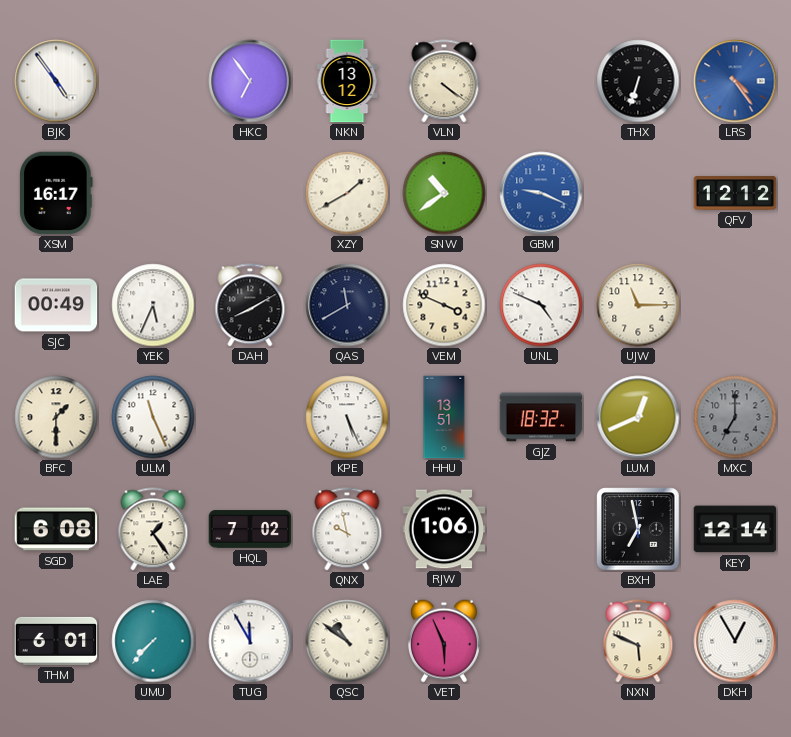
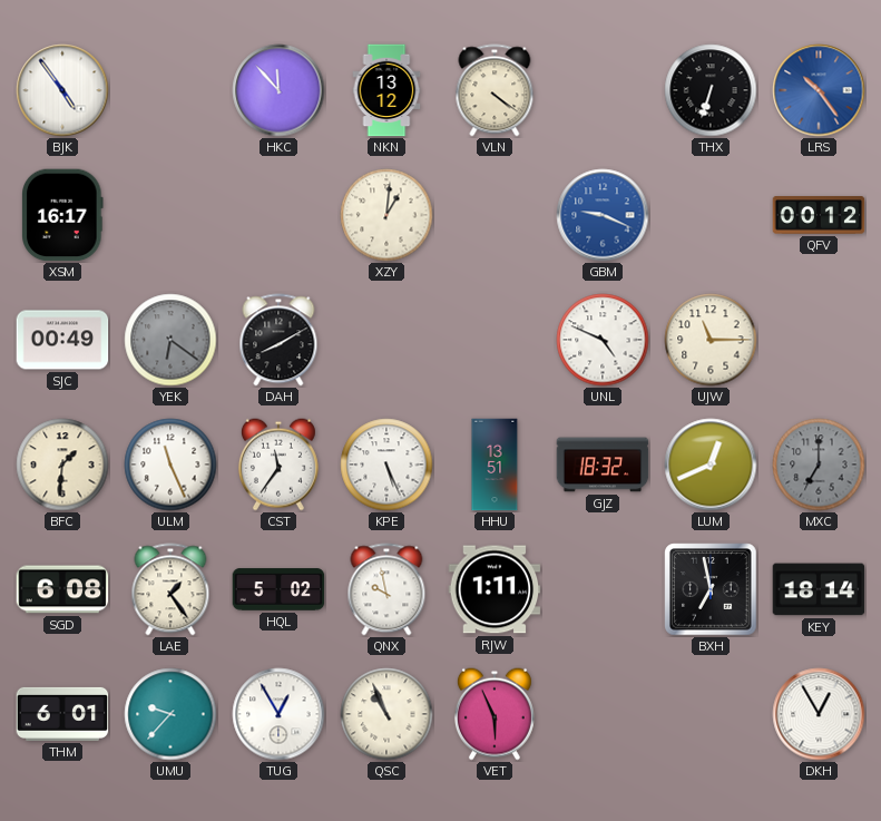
HKC: 6:54 -> 11:53
LRS: 4:24 -> 10:24
XZY: 1:40 -> 1:01
SNW: 10:39 -> none
QFV: 12:12 -> 00:12
YEK: 5:34 -> 6:21
YEK dial: white -> grey
QAS: 11:40 -> none
VEM: 3:49 -> none
BFC: 1:30 -> 1:31
CST: none -> 11:36
HQL: 7:02 -> 5:02
RJW: 1:06 -> 1:11
KEY: 12:14 -> 18:14
UMU: 7:37 -> 9:37
TUG: 11:55 -> 12:55
QSC: 10:51 -> 10:56
NXN: 5:49 -> none
